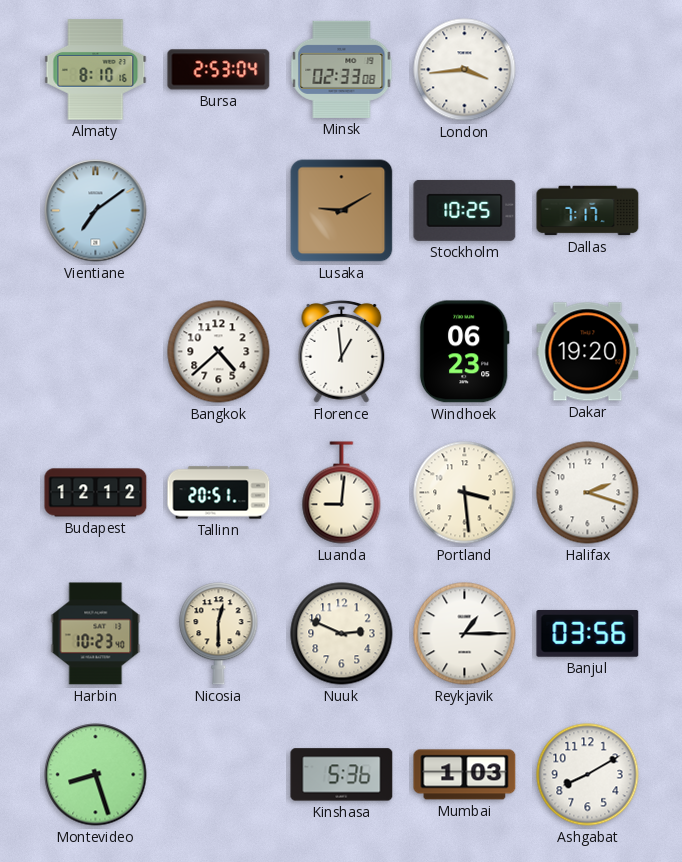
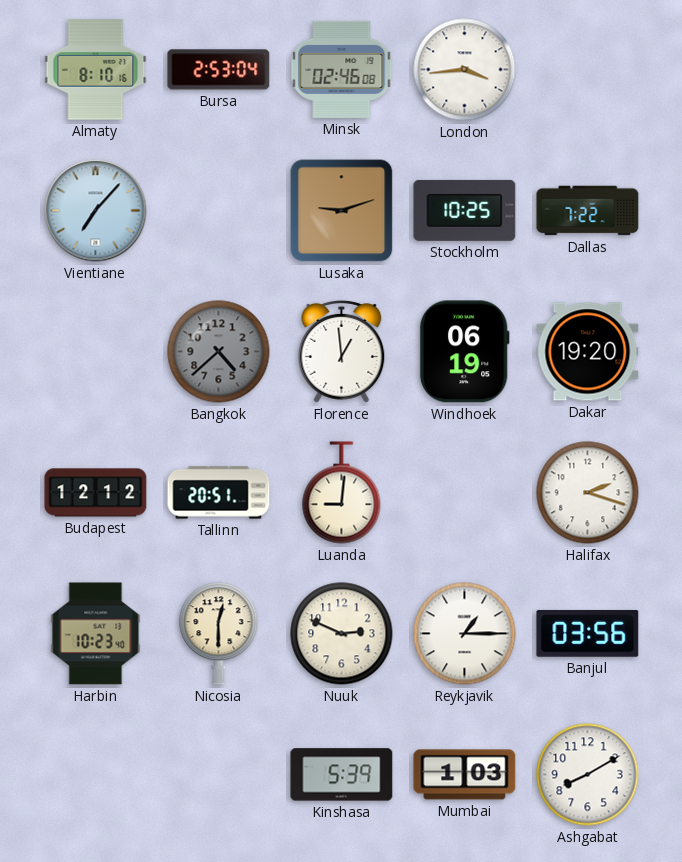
Minsk: 02:33 -> 02:46
Vientiane: 7:09 -> 7:07
Lusaka: 9:10 -> 9:12
Dallas: 7:17 -> 7:22
Bangkok dial: white -> grey
Windhoek: 06:23 -> 06:19
Portland: 3:29 -> none
Montevideo: 8:27 -> none
Kinshasa: 5:36 -> 5:39
